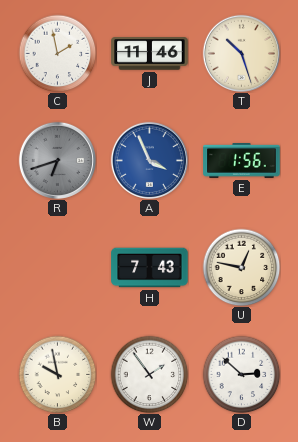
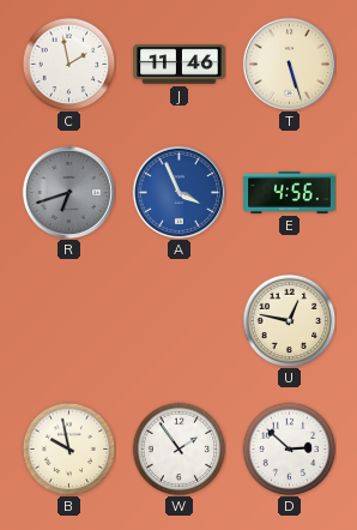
T: 10:27 -> 5:27
E: 1:56 -> 4:56
H: 7:43 -> none
